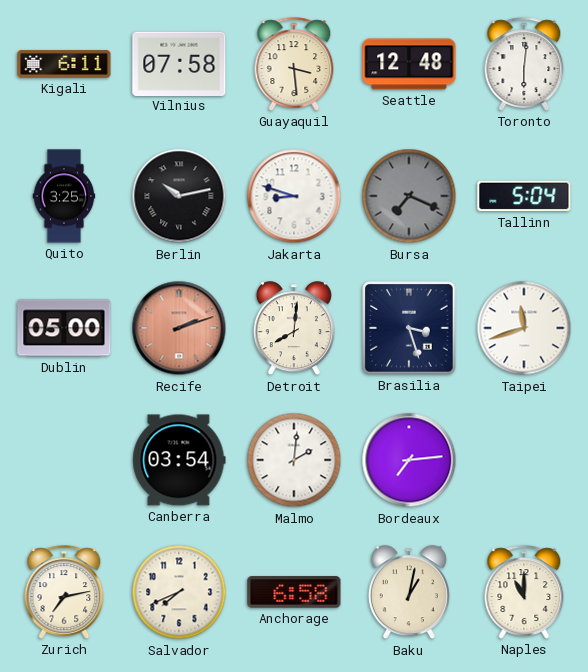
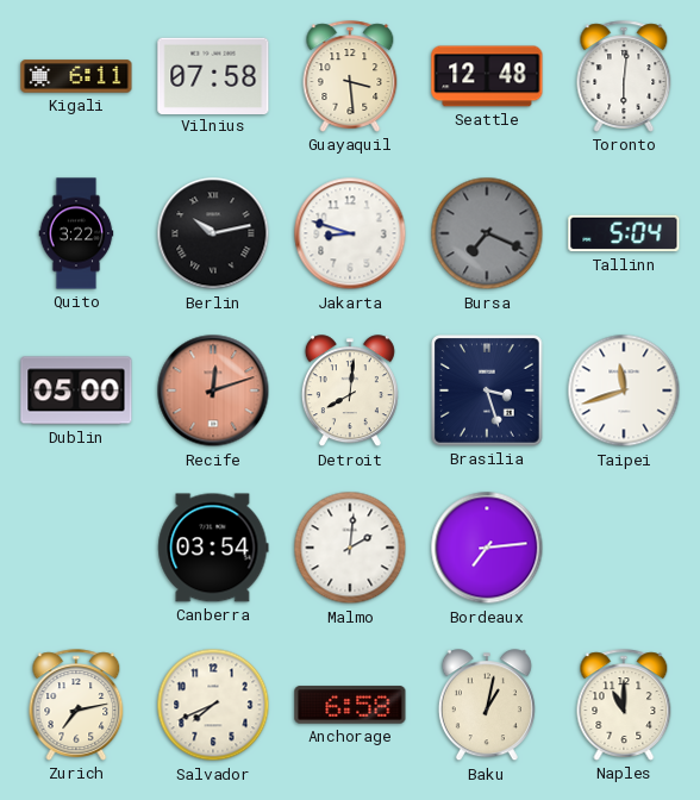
Quito: 3:25 -> 3:22
Recife: 2:12 -> 12:12
